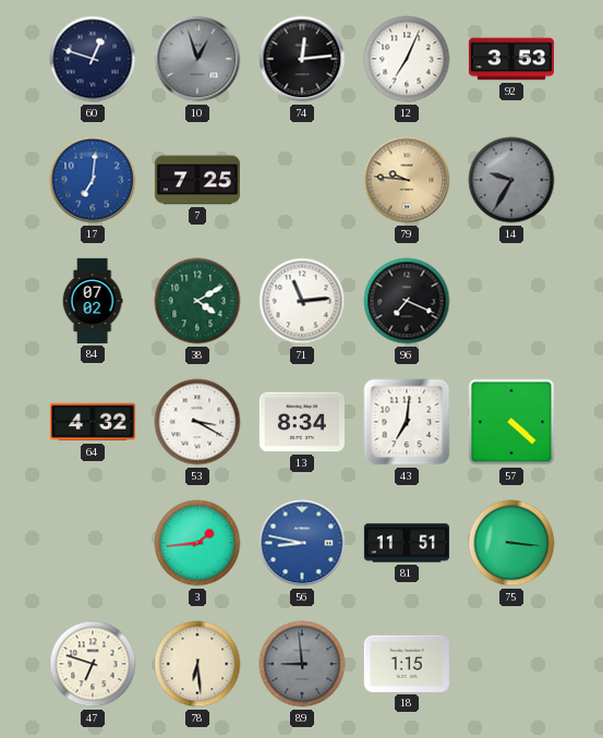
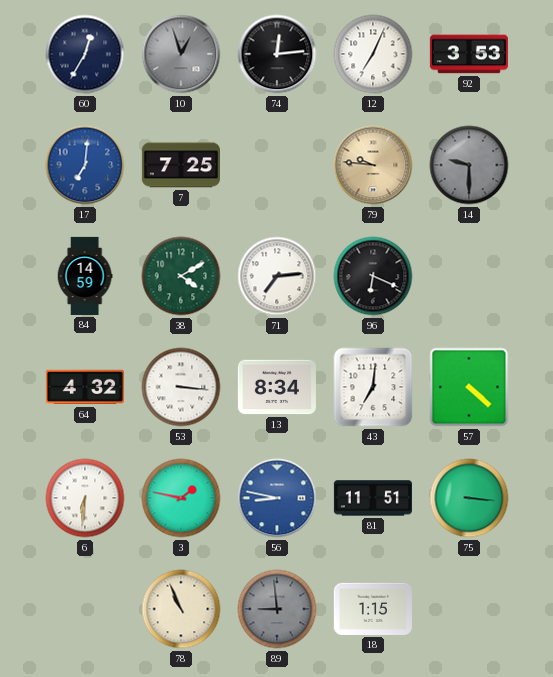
60: 12:48 -> 12:35
14: 9:35 -> 9:30
84: 07:02 -> 14:59
71: 11:14 -> 7:14
96: 7:19 -> 6:19
53: 3:20 -> 3:16
6: none -> 6:31
3: 1:44 -> 1:47
47: 6:48 -> none
78: 6:29 -> 10:56
